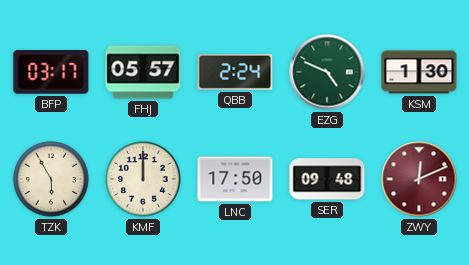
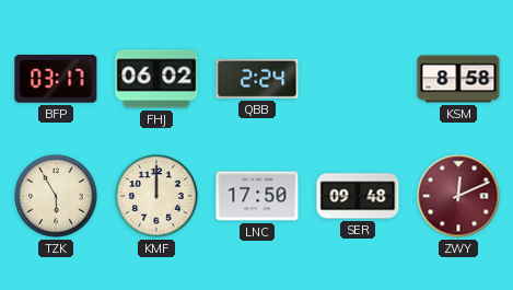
FHJ: 05:57 -> 06:02
EZG: 4:49 -> none
KSM: 1:30 -> 8:58
